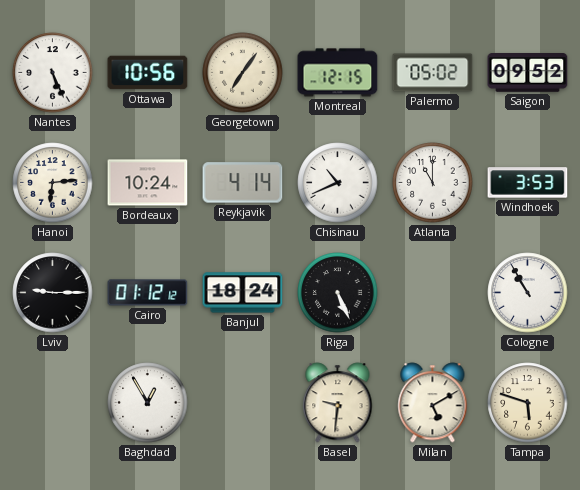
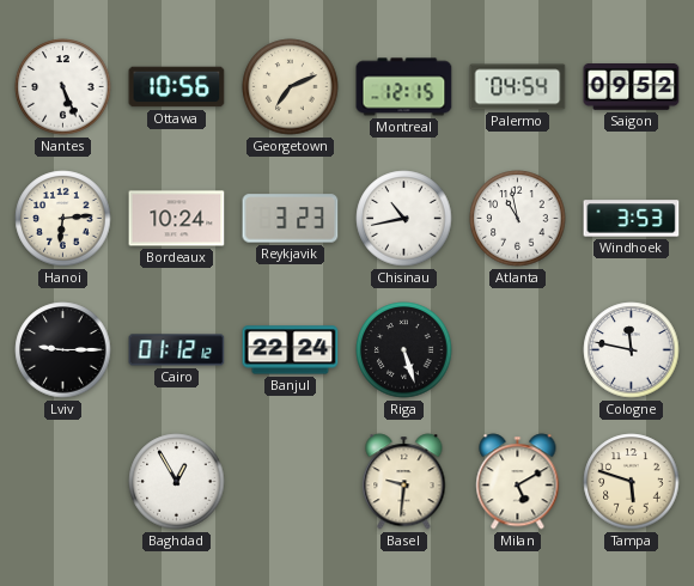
Georgetown: 7:06 -> 7:11
Palermo: 05:02 -> 04:54
Reykjavik: 4:14 -> 3:23
Chisinau: 10:41 -> 10:43
Atlanta: 11:00 -> 10:58
Banjul: 18:24 -> 22:24
Riga: 5:26 -> 5:27
Cologne: 10:55 -> 11:47
